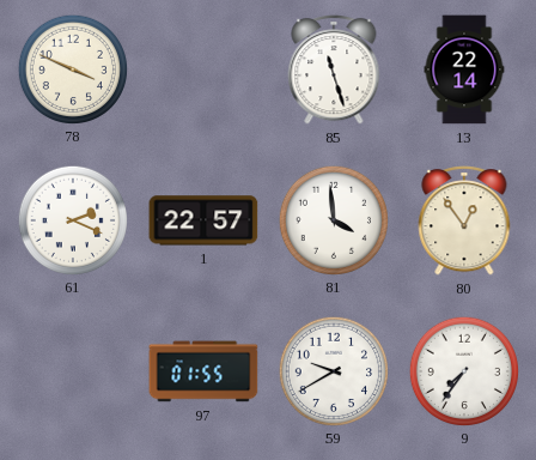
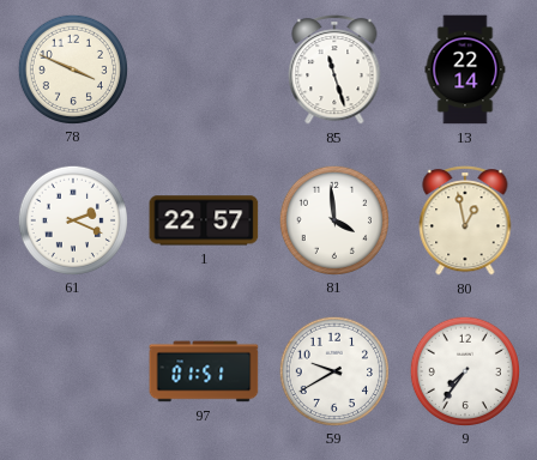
80: 12:54 -> 12:58
97: 01:55 -> 01:51
